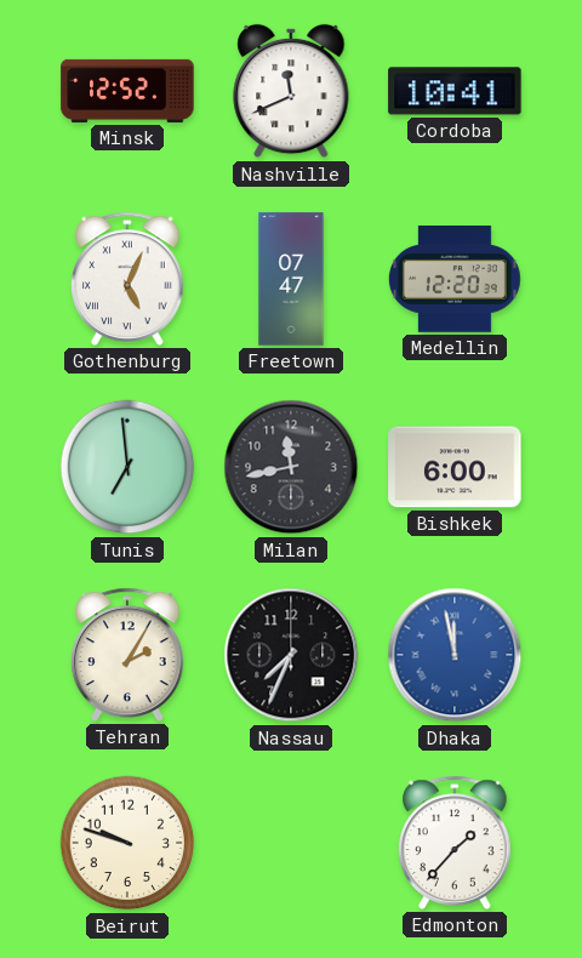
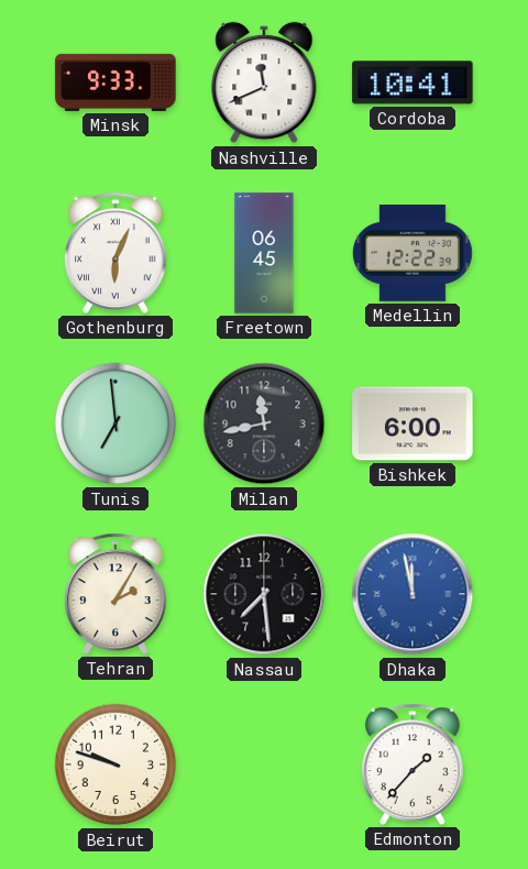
Minsk: 12:52 -> 9:33
Gothenburg: 5:04 -> 6:04
Freetown: 07:47 -> 06:45
Medellin: 12:20 -> 12:22
Nassau: 7:34 -> 7:29
